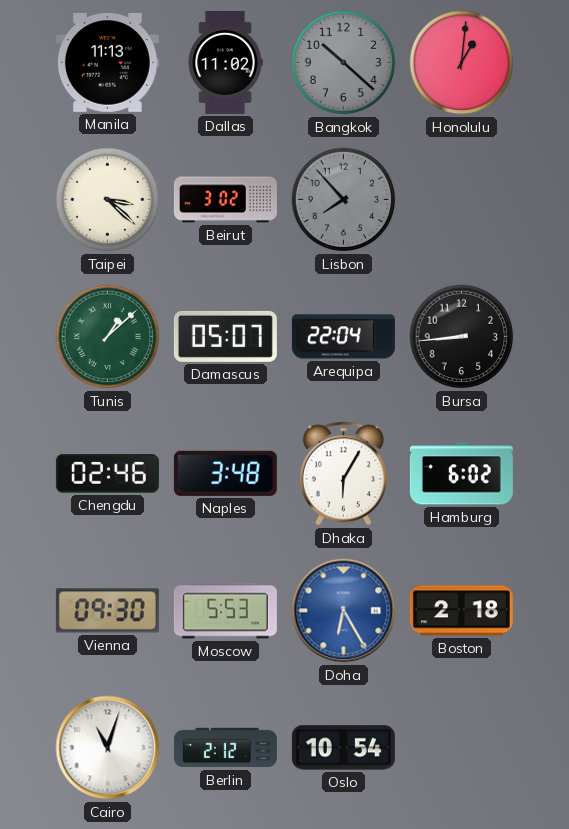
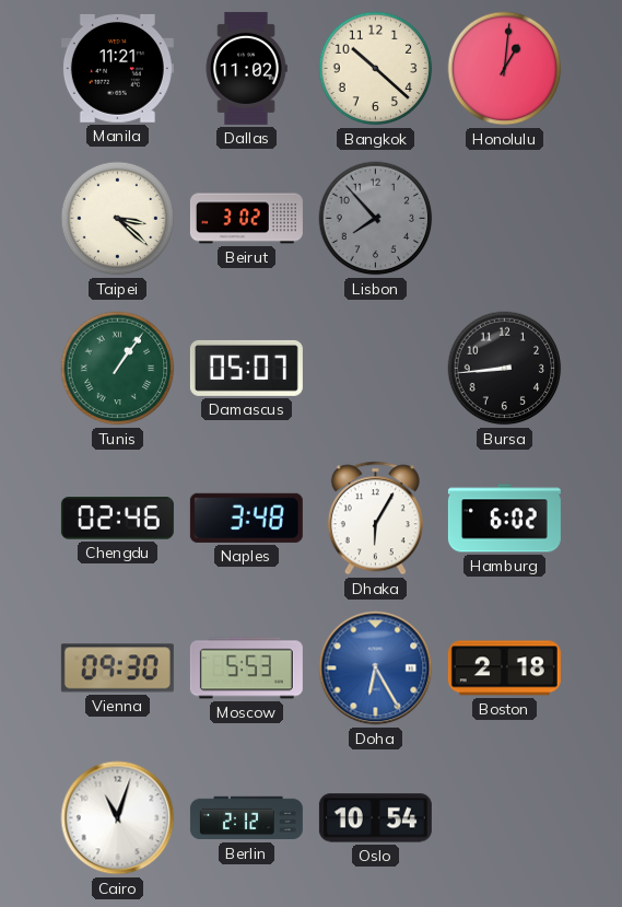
Manila: 11:13 -> 11:21
Bangkok dial: grey -> cream
Tunis: 1:08 -> 1:06
Arequipa: 22:04 -> none
